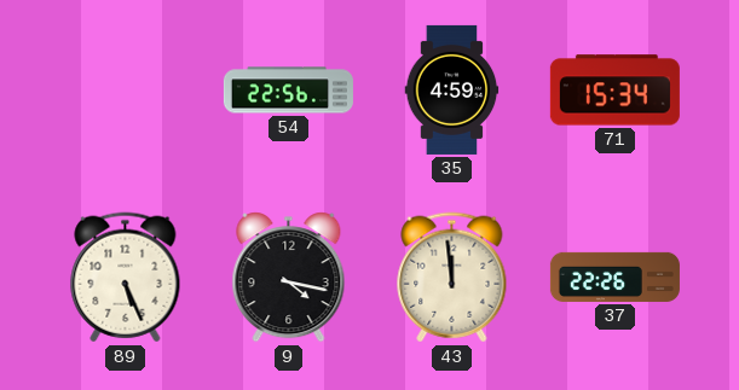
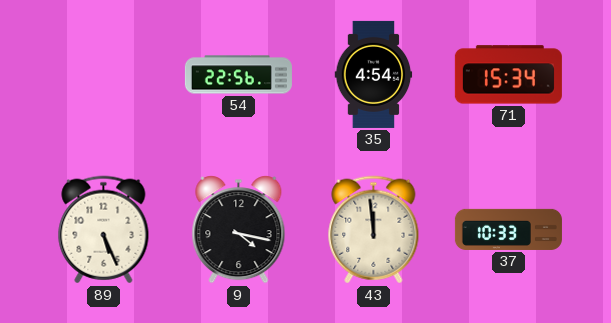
35: 4:59 -> 4:54
37: 22:26 -> 10:33
